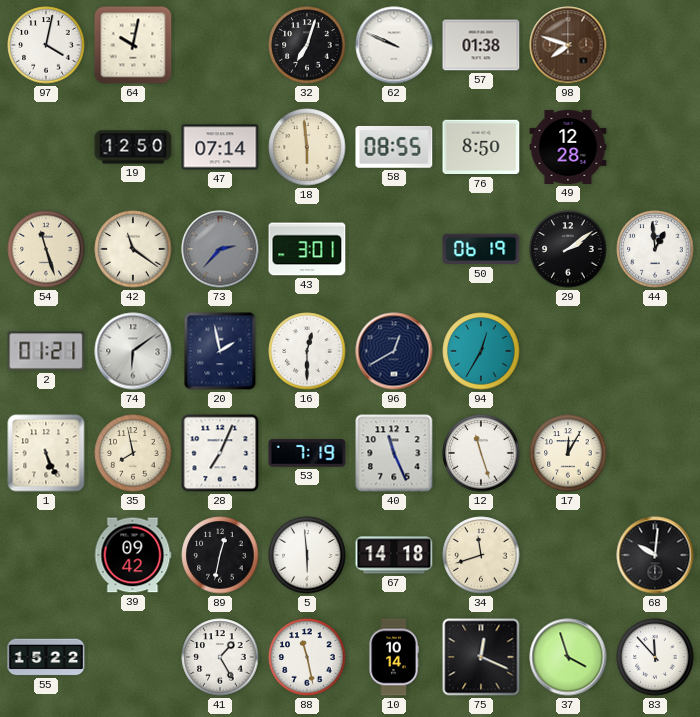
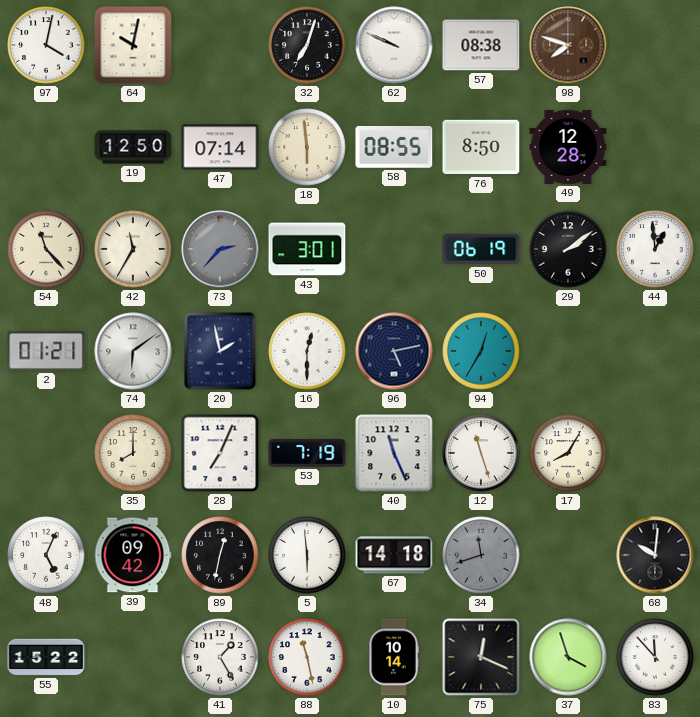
57: 01:38 -> 08:38
54: 11:27 -> 11:23
42: 11:21 -> 11:35
96: 12:40 -> 5:13
1: 5:26 -> none
35: 7:58 -> 8:00
17: 12:05 -> 8:05
48: none -> 5:04
34 dial: cream -> grey
